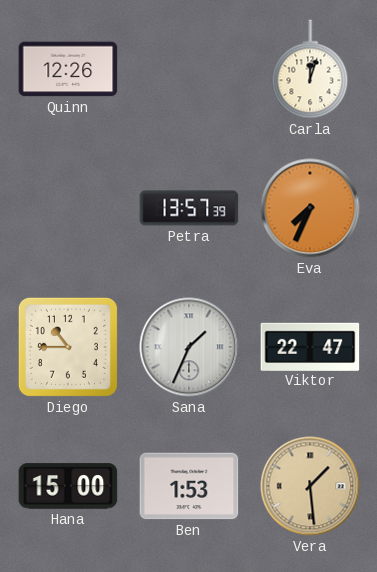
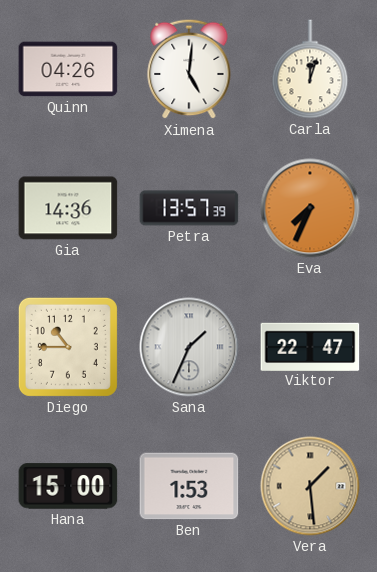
Quinn: 12:26 -> 04:26
Ximena: none -> 5:01
Gia: none -> 14:36
